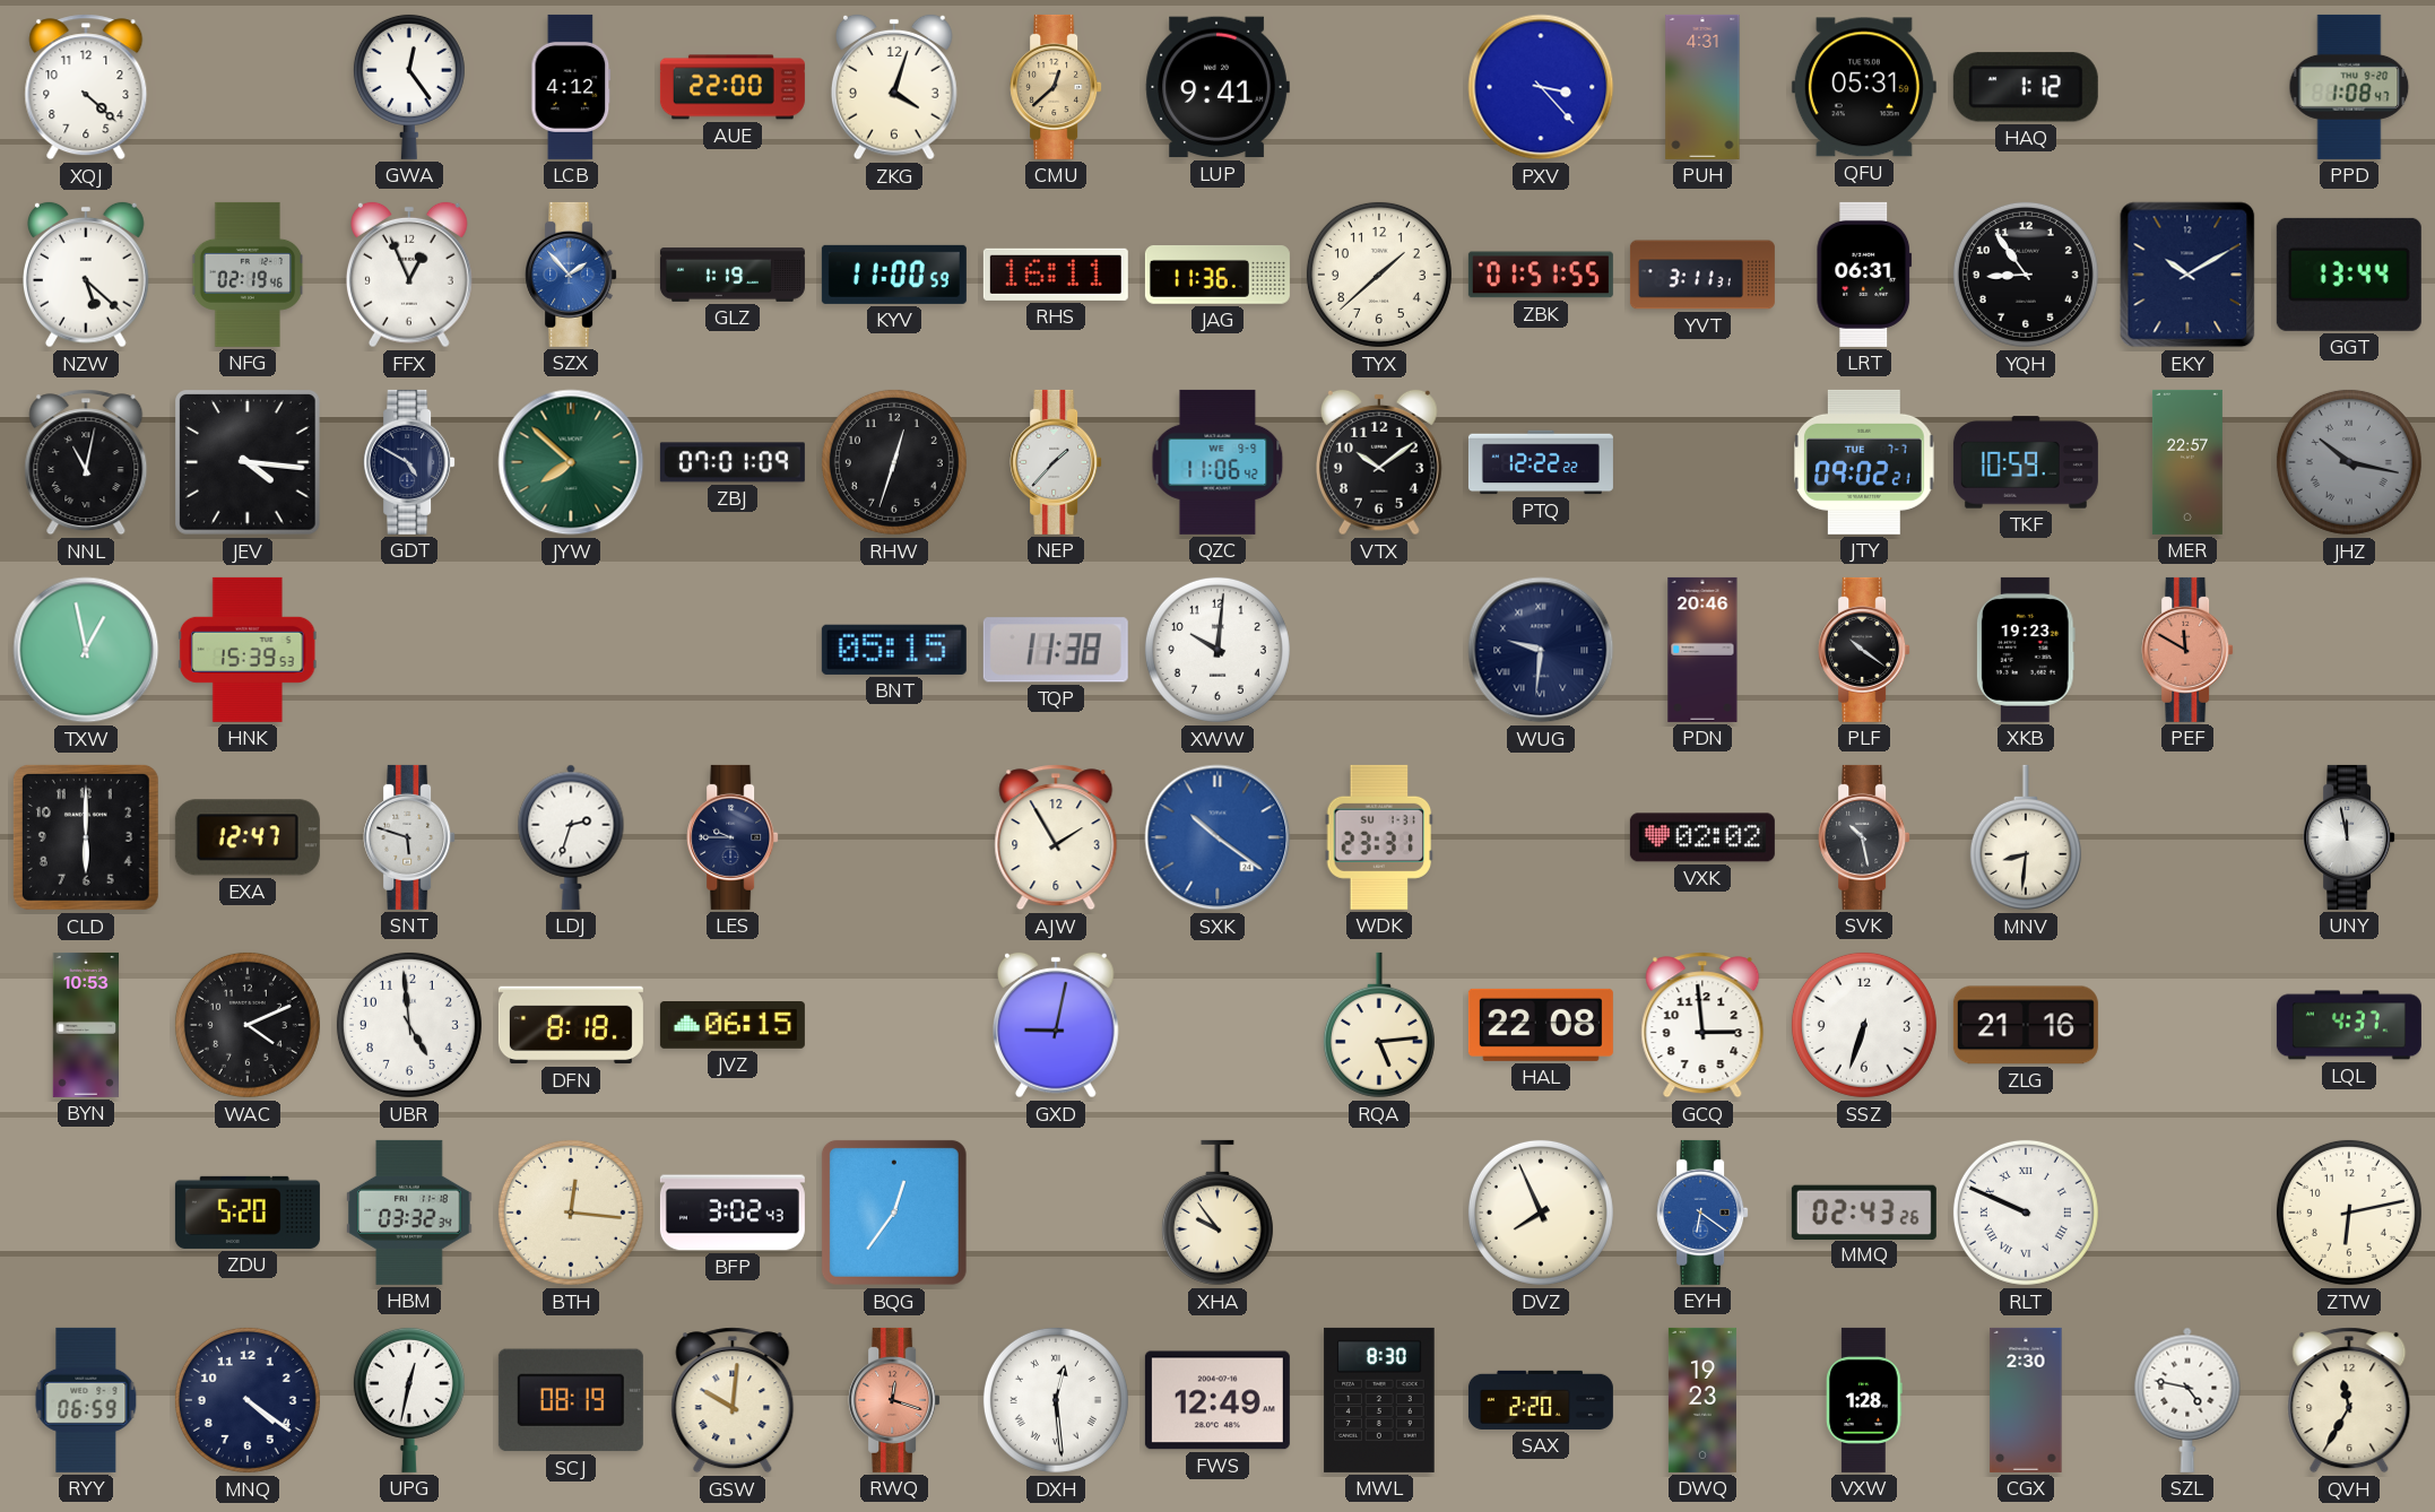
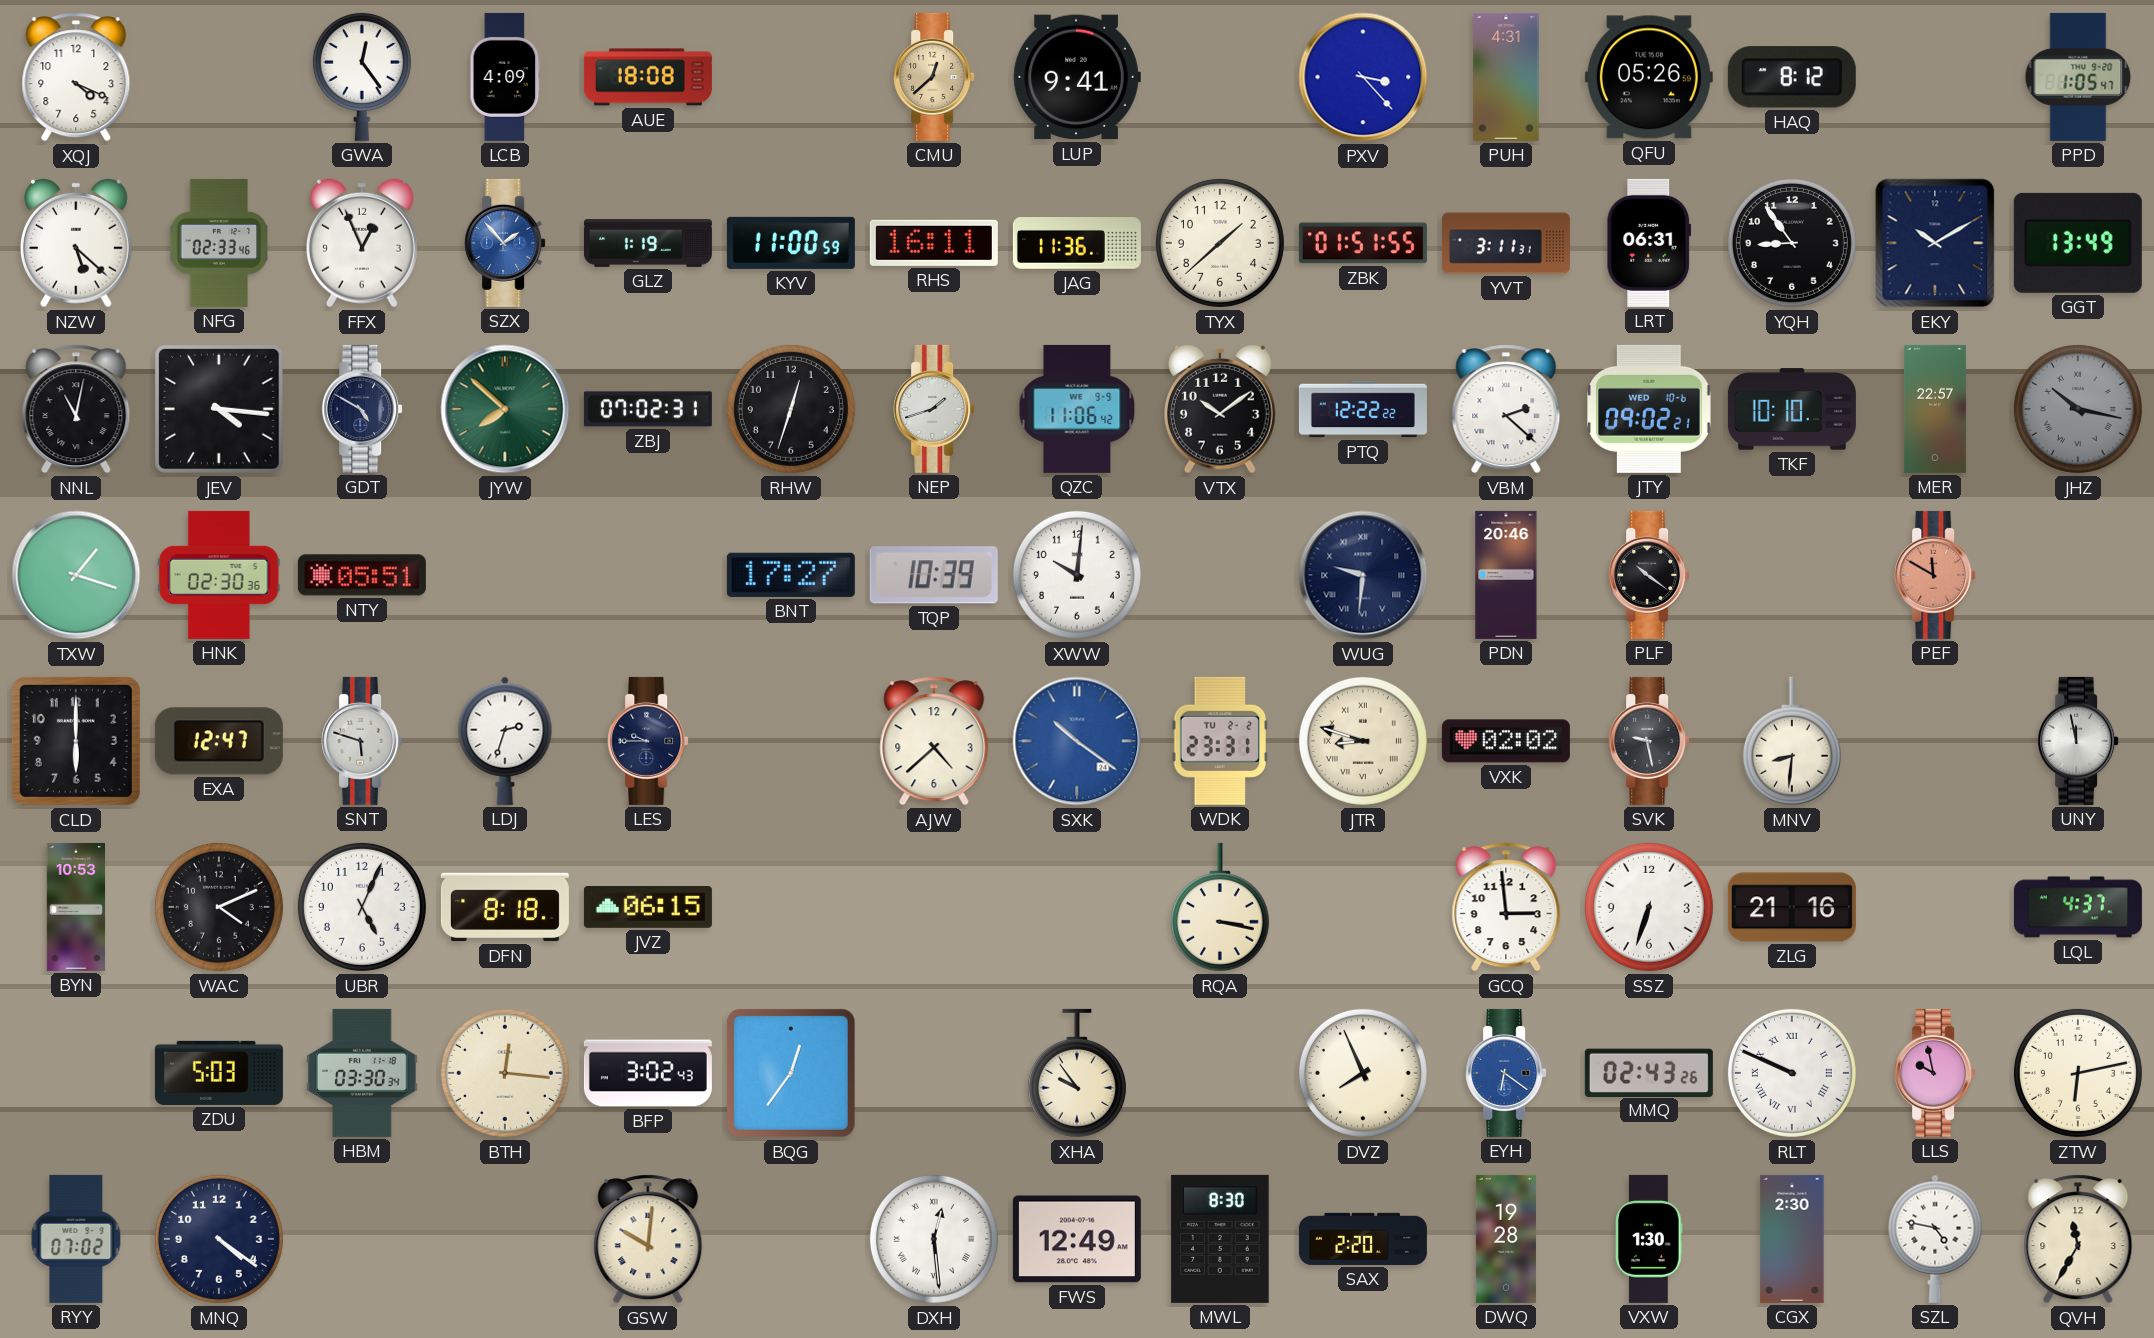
XQJ: 4:22 -> 4:19
LCB: 4:12 -> 4:09
AUE: 22:00 -> 18:08
ZKG: 4:03 -> none
QFU: 05:31 -> 05:26
HAQ: 1:12 -> 8:12
PPD: 1:08 -> 1:05
NFG: 02:19 -> 02:33
GGT: 13:44 -> 13:49
ZBJ: 07:01 -> 07:02
NEP: 1:37 -> 1:42
VBM: none -> 2:22
JTY date: TUE 7-7 -> WED 10-6
TKF: 10:59 -> 10:10
TXW: 12:58 -> 1:18
HNK: 15:39 -> 02:30
NTY: none -> 05:51
BNT: 05:15 -> 17:27
TQP: 11:38 -> 10:39
XKB: 19:23 -> none
AJW: 1:55 -> 4:38
WDK date: SU 1-31 -> TU 2-2
JTR: none -> 8:48
SVK: 10:28 -> 9:28
UBR: 4:59 -> 5:04
GXD: 9:02 -> none
RQA: 5:14 -> 3:17
HAL: 22:08 -> none
ZDU: 5:20 -> 5:03
HBM: 03:32 -> 03:30
LLS: none -> 9:58
RYY: 06:59 -> 07:02
UPG: 12:32 -> none
SCJ: 08:19 -> none
RWQ: 12:18 -> none
DWQ: 19:23 -> 19:28
VXW: 1:28 -> 1:30
